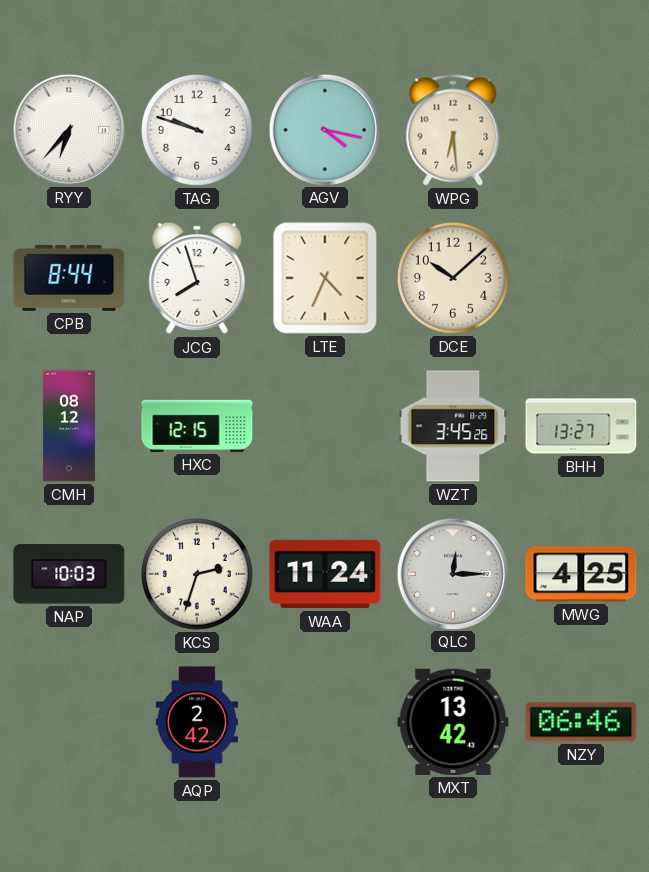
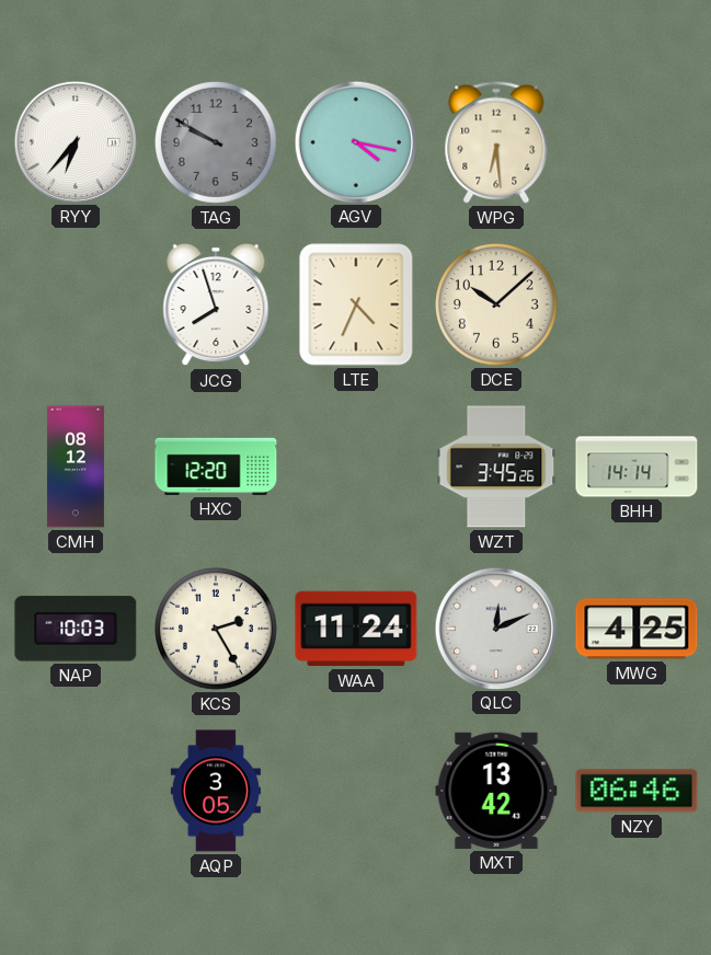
TAG: 9:48 -> 9:50
TAG dial: white -> grey
CPB: 8:44 -> none
HXC: 12:15 -> 12:20
BHH: 13:27 -> 14:14
KCS: 2:33 -> 2:25
QLC: 12:15 -> 12:11
AQP: 2:42 -> 3:05
